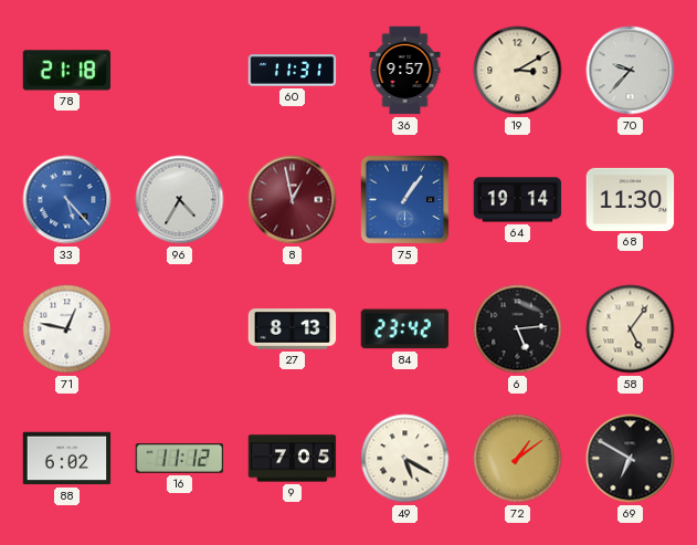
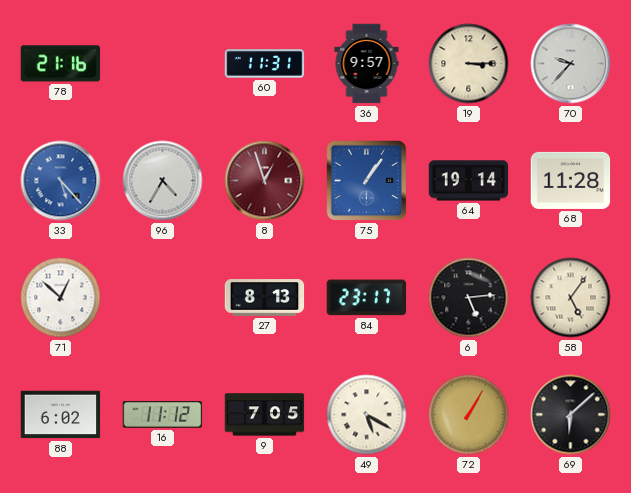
78: 21:18 -> 21:16
19: 3:10 -> 3:15
8: 12:58 -> 12:57
68: 11:30 -> 11:28
71: 12:47 -> 12:52
84: 23:42 -> 23:17
72: 1:09 -> 1:05
69: 6:50 -> 6:08
